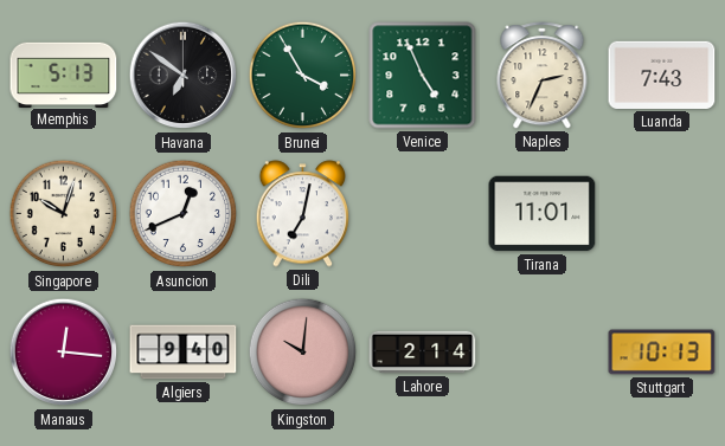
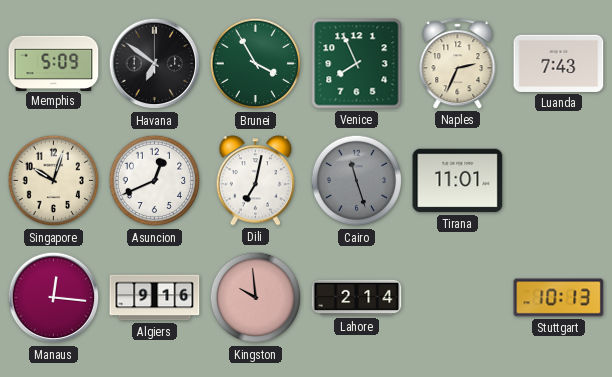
Memphis: 5:13 -> 5:09
Venice: 4:56 -> 7:56
Cairo: none -> 11:27
Algiers: 9:40 -> 9:16
Kingston: 10:01 -> 9:59
